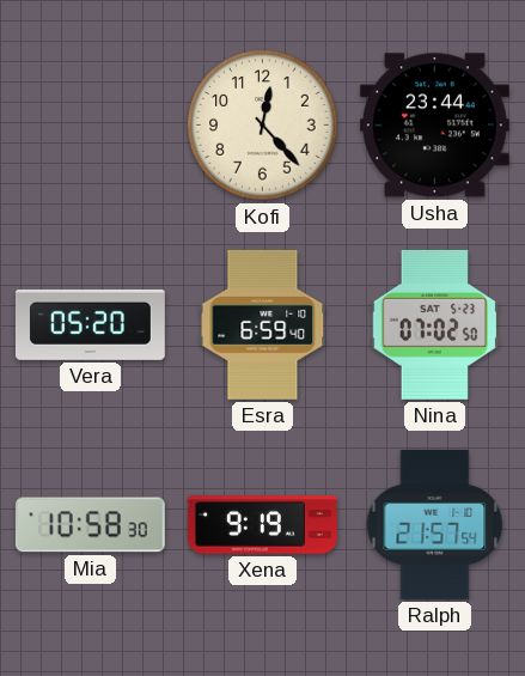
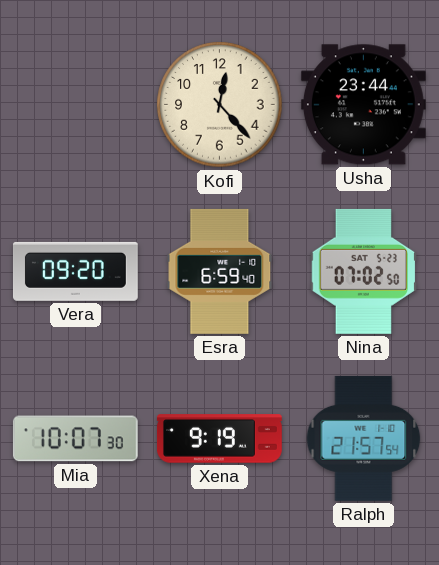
Vera: 05:20 -> 09:20
Mia: 10:58 -> 10:07
